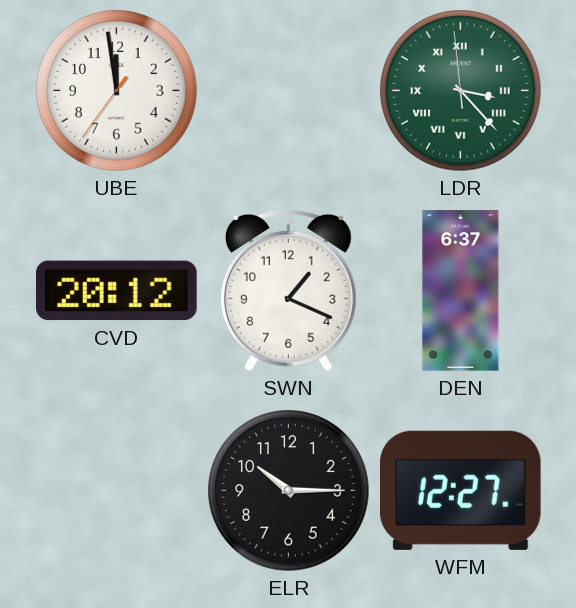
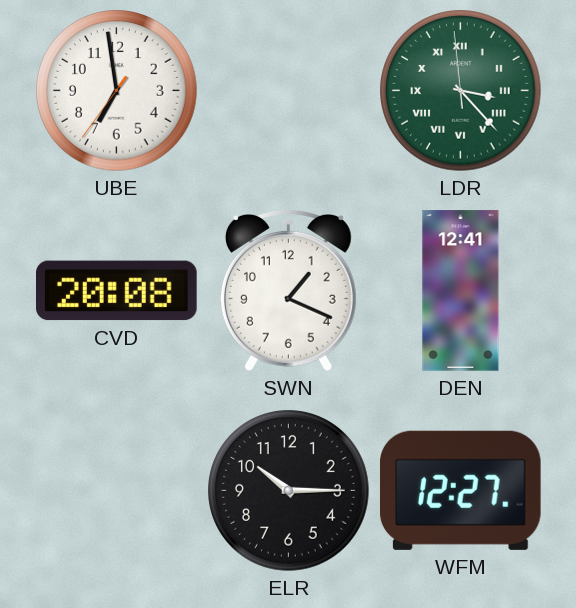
UBE: 11:58 -> 6:58
CVD: 20:12 -> 20:08
DEN: 6:37 -> 12:41
